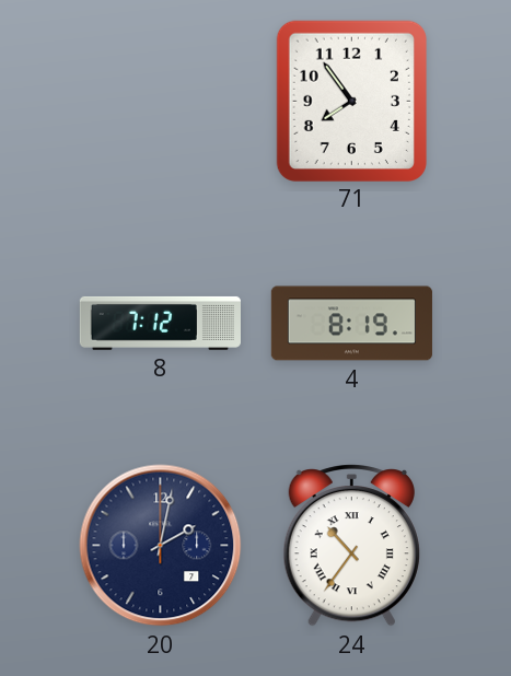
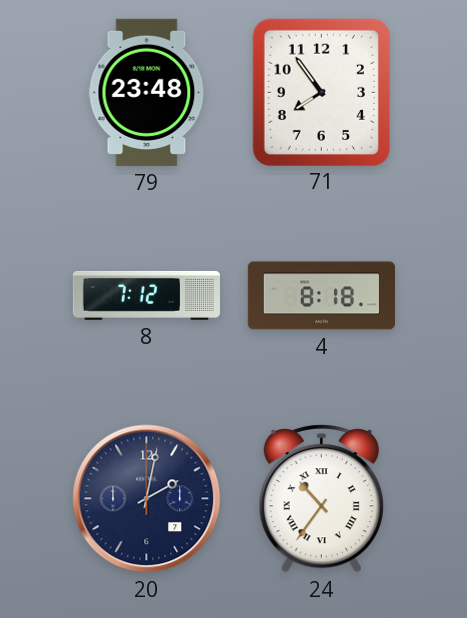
79: none -> 23:48
4: 8:19 -> 8:18
